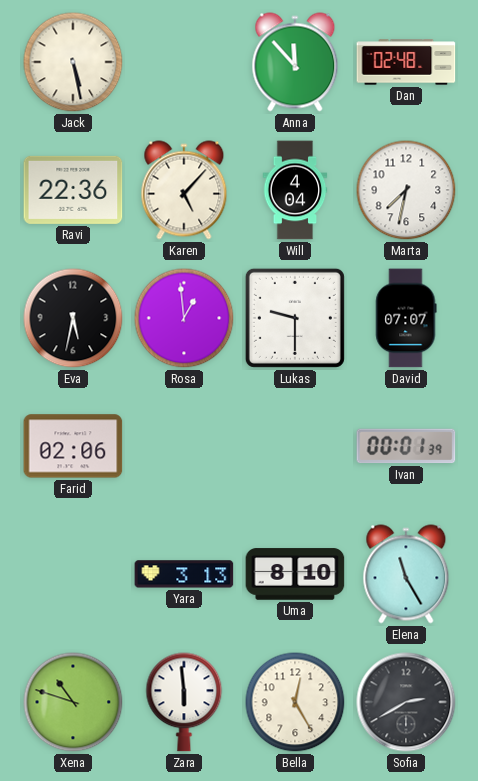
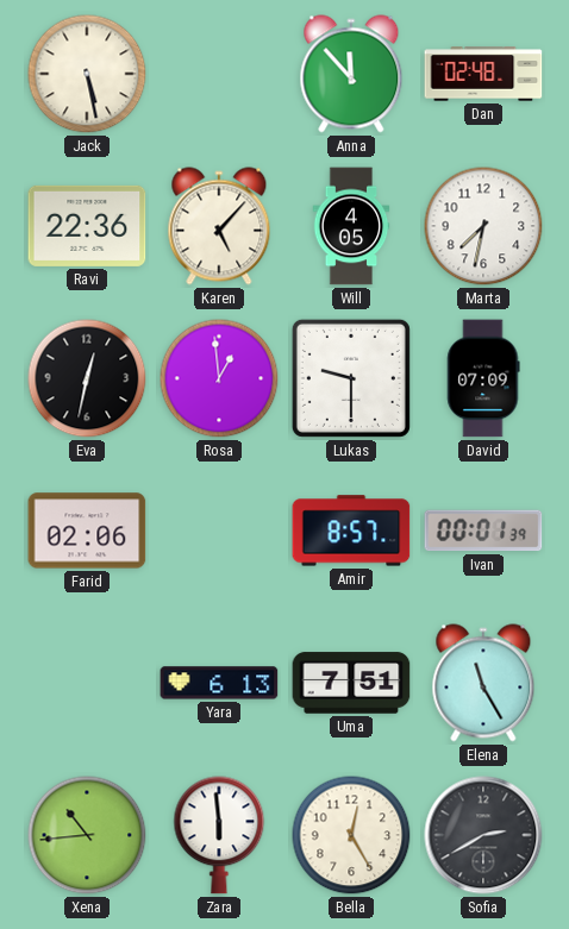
Will: 4:04 -> 4:05
Eva: 5:32 -> 12:32
David: 07:07 -> 07:09
Amir: none -> 8:57
Yara: 3:13 -> 6:13
Uma: 8:10 -> 7:51
Xena: 10:48 -> 10:44
